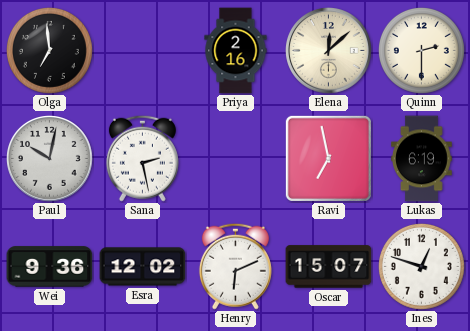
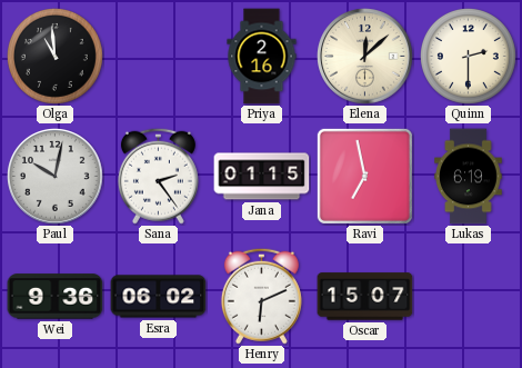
Olga: 6:59 -> 10:59
Sana: 2:28 -> 2:24
Jana: none -> 01:15
Esra: 12:02 -> 06:02
Ines: 12:48 -> none
